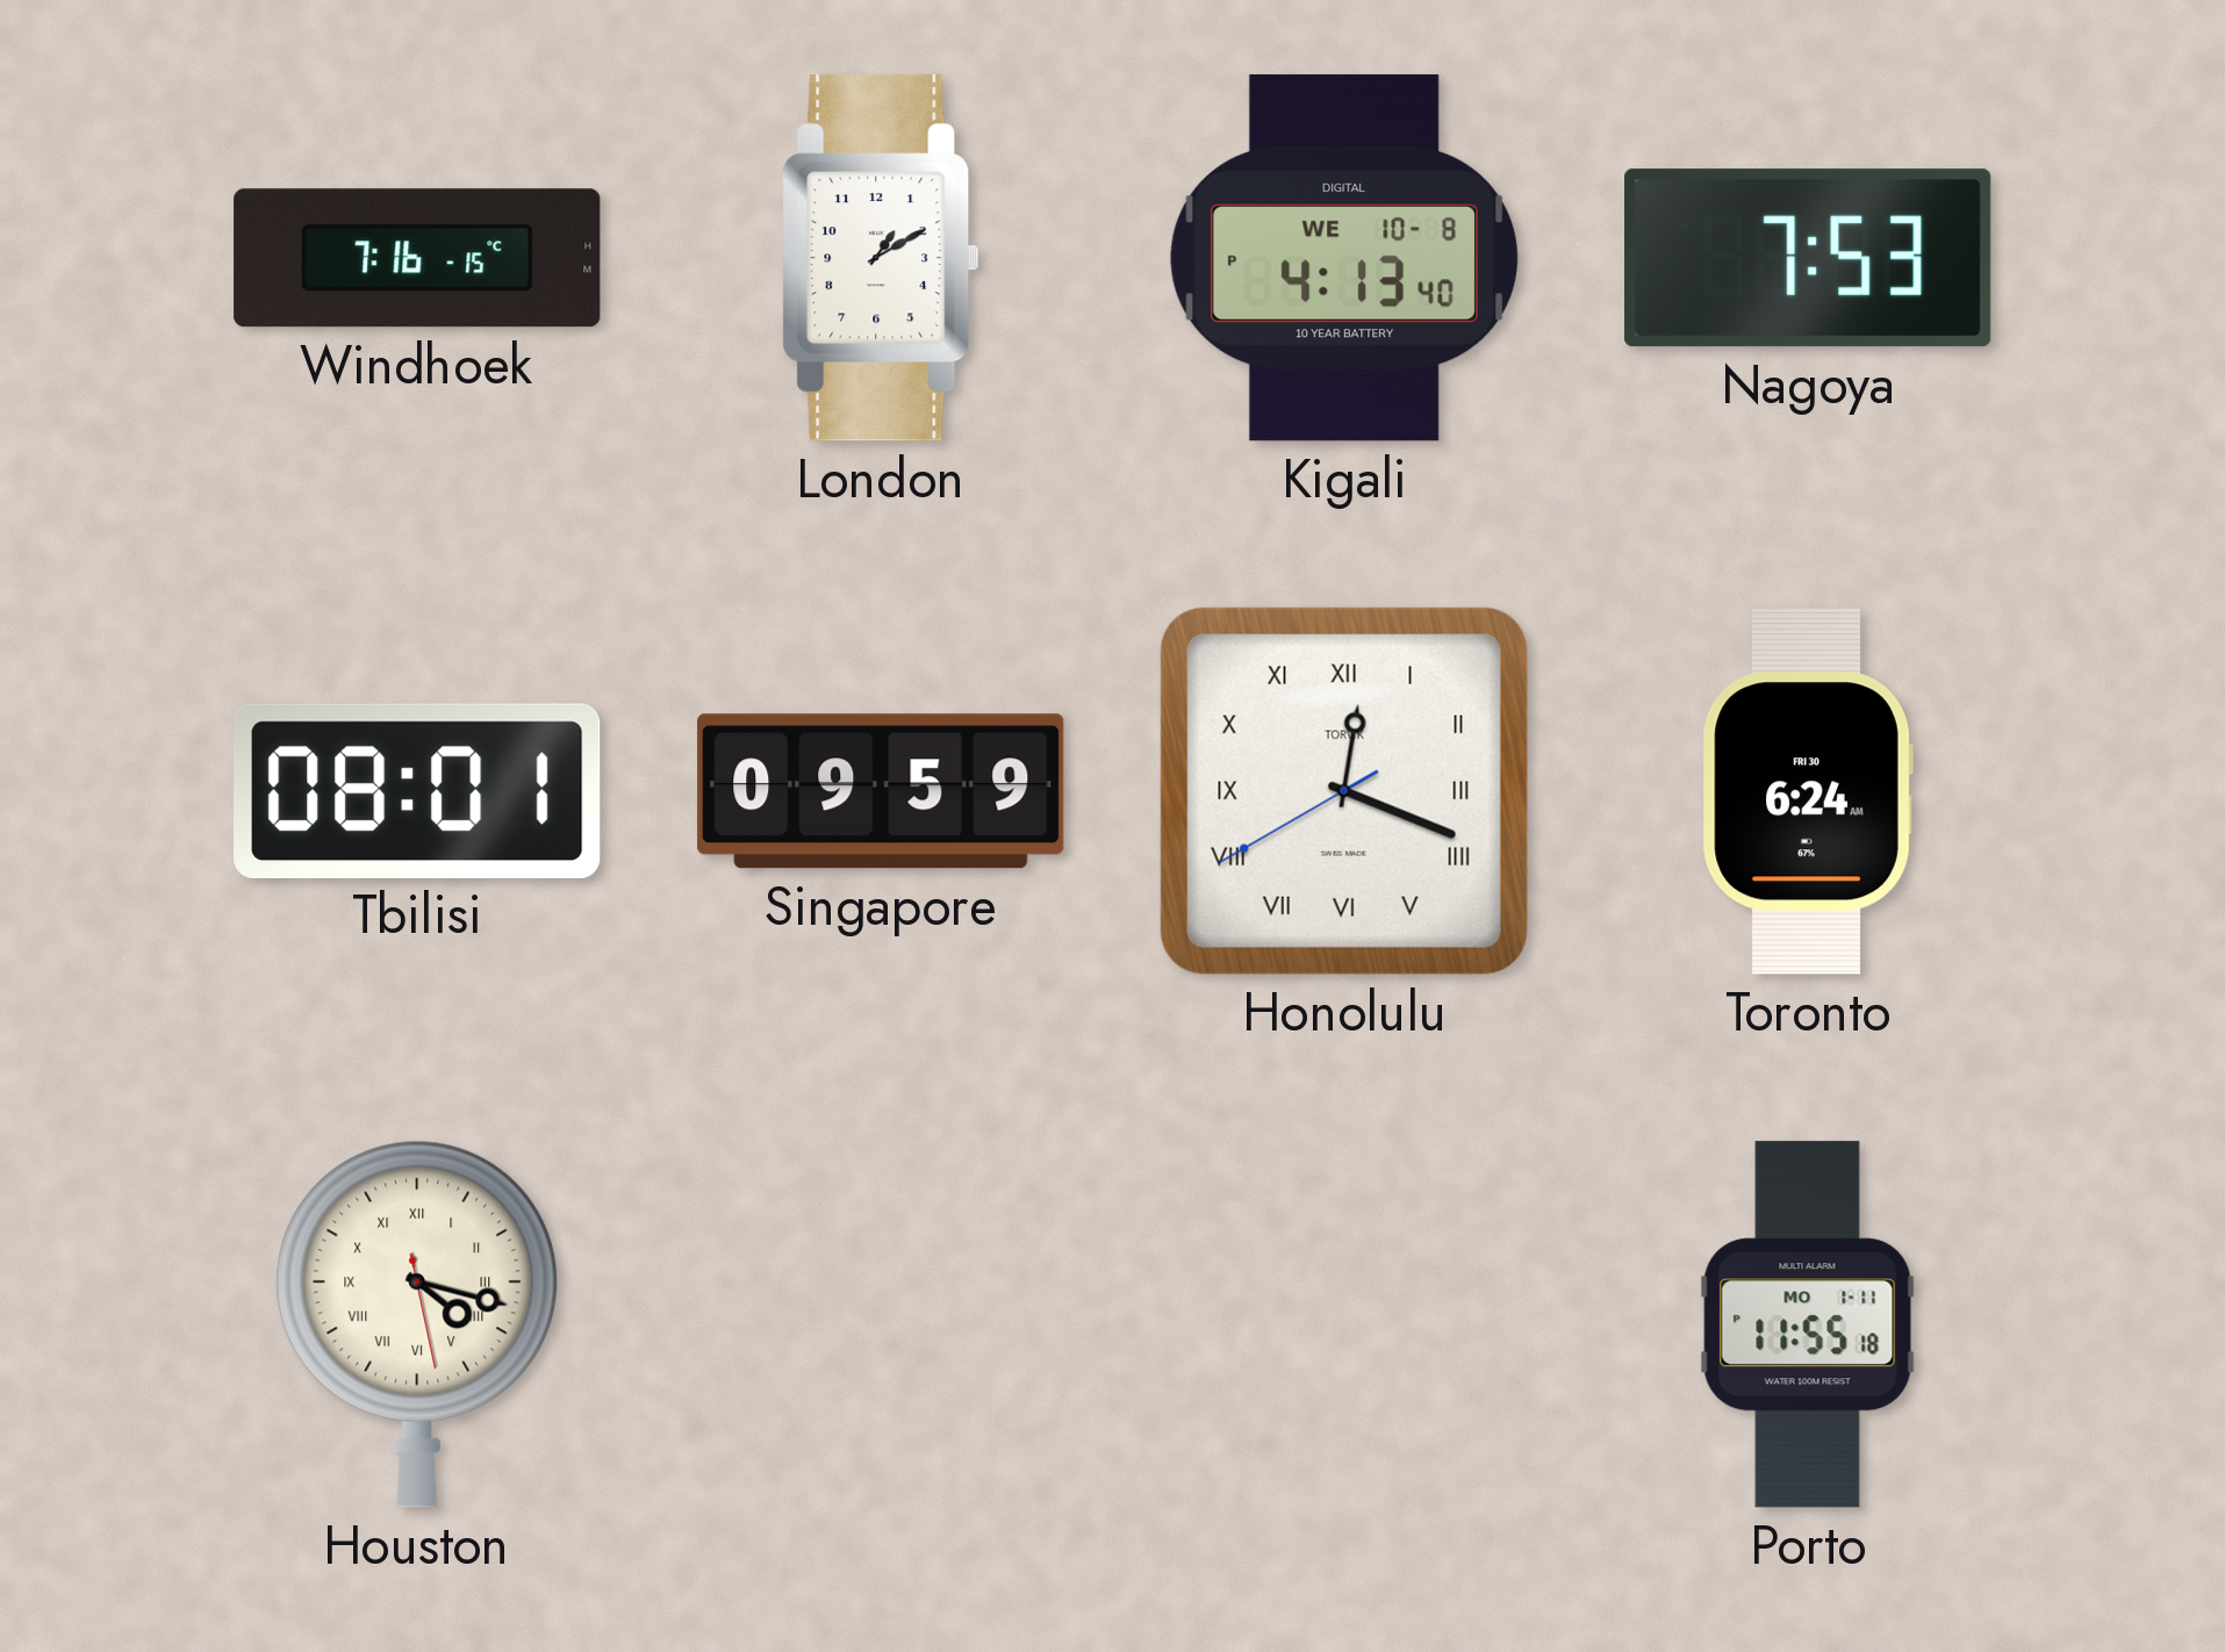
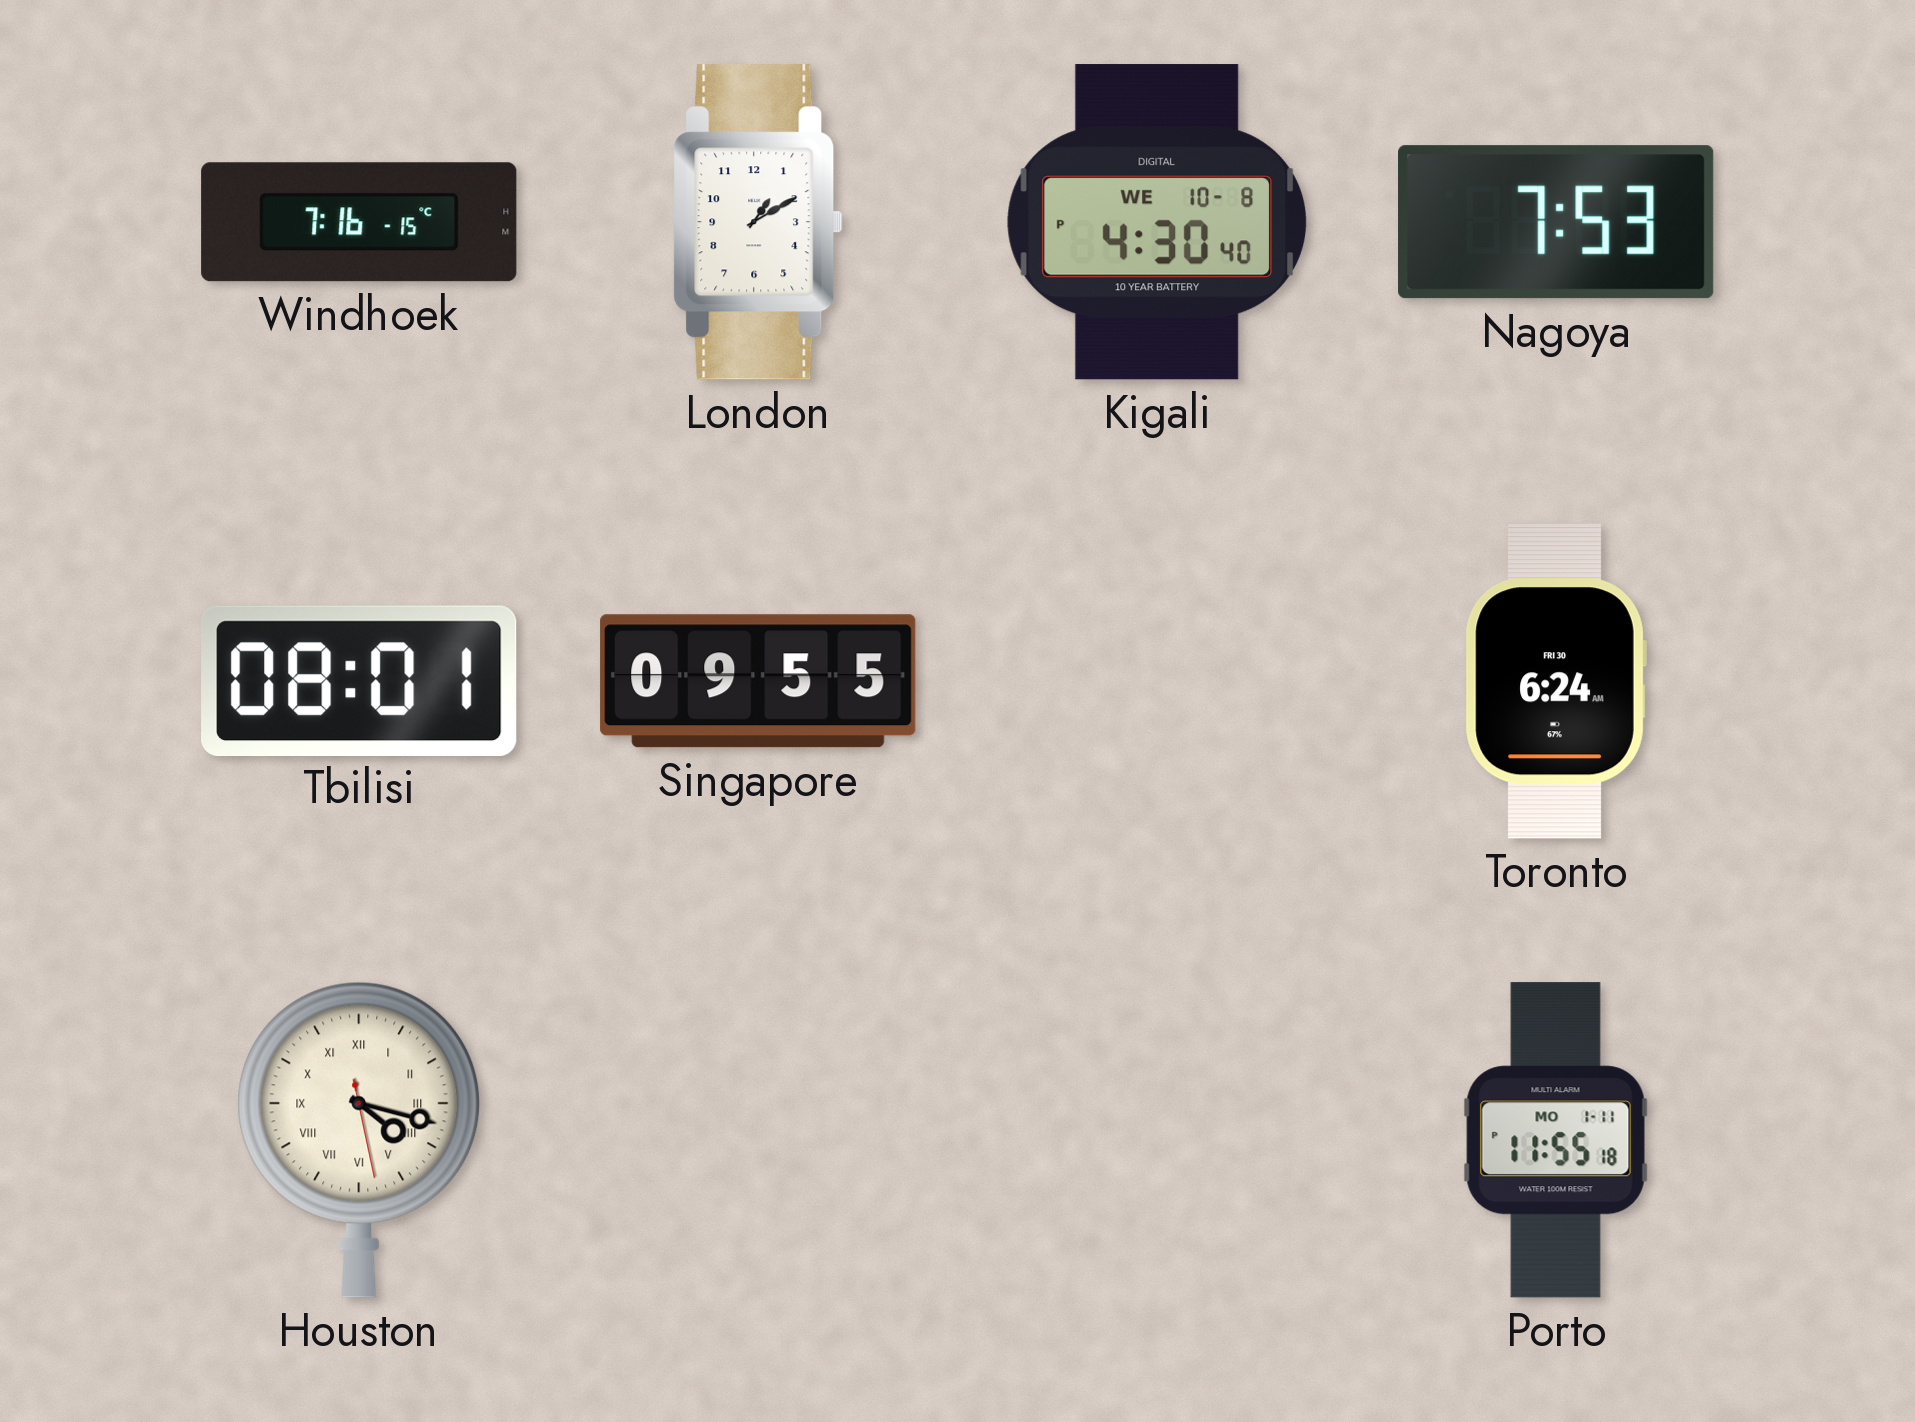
Kigali: 4:13 -> 4:30
Singapore: 09:59 -> 09:55
Honolulu: 12:18 -> none
